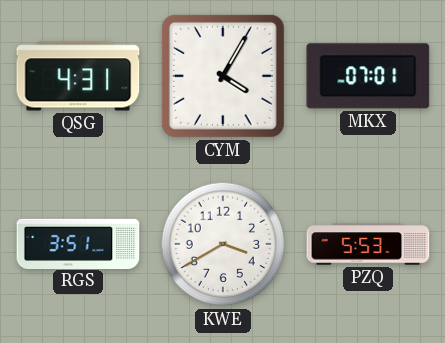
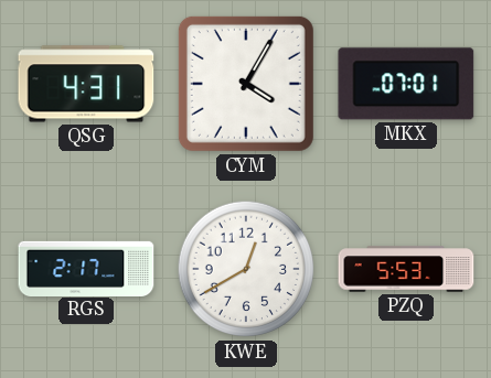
RGS: 3:51 -> 2:17
KWE: 3:40 -> 12:40
